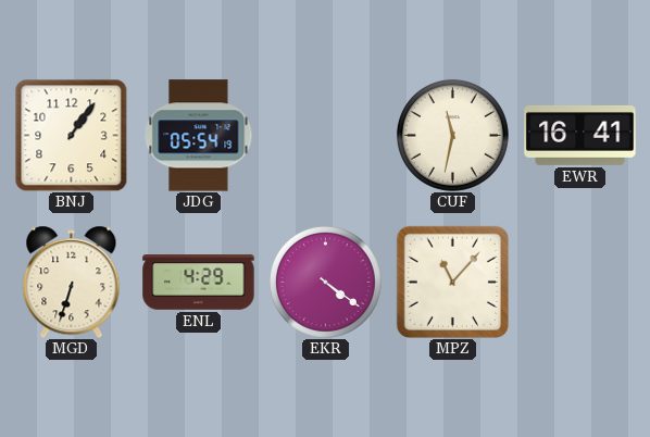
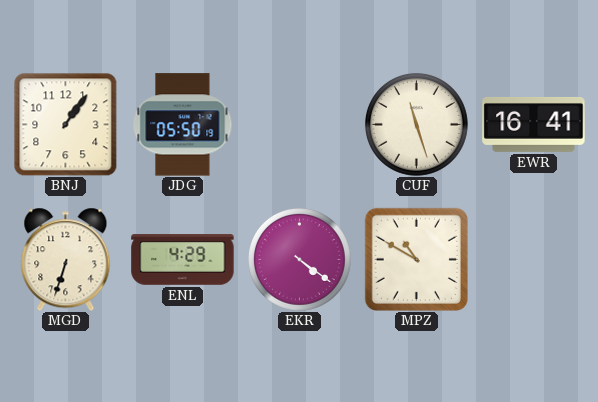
JDG: 05:54 -> 05:50
CUF: 11:32 -> 11:27
MPZ: 11:07 -> 10:50
